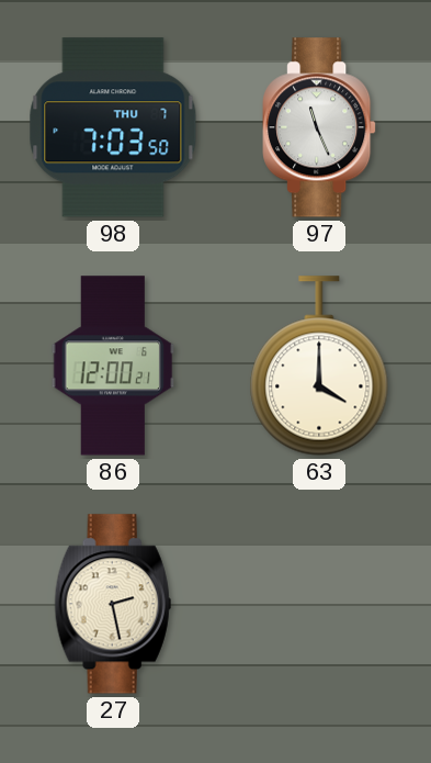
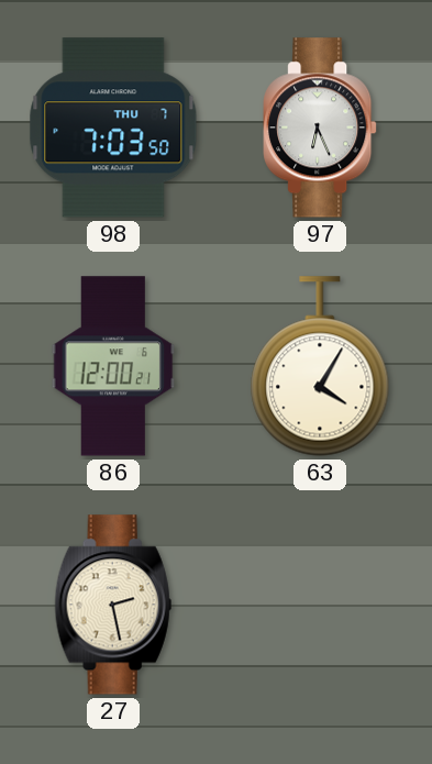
97: 11:26 -> 6:26
63: 4:00 -> 4:05
